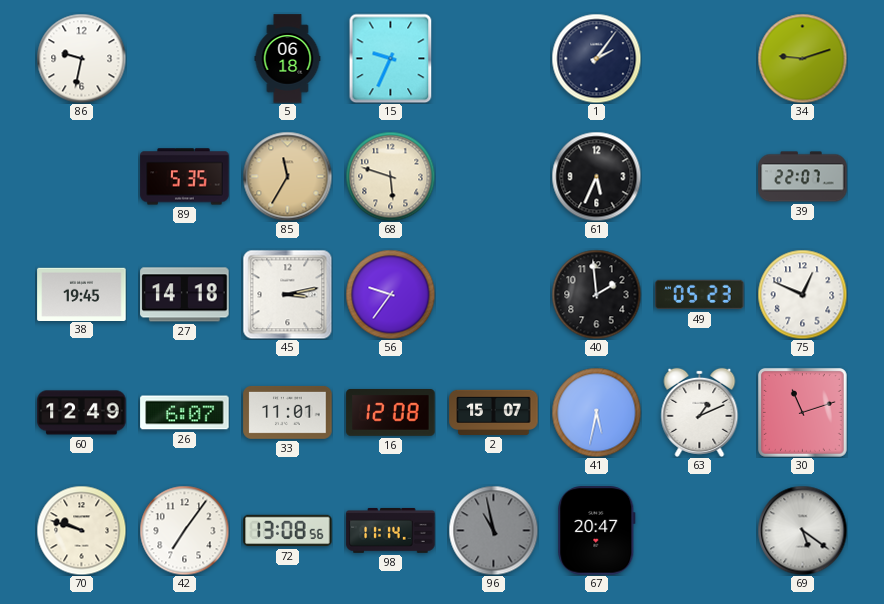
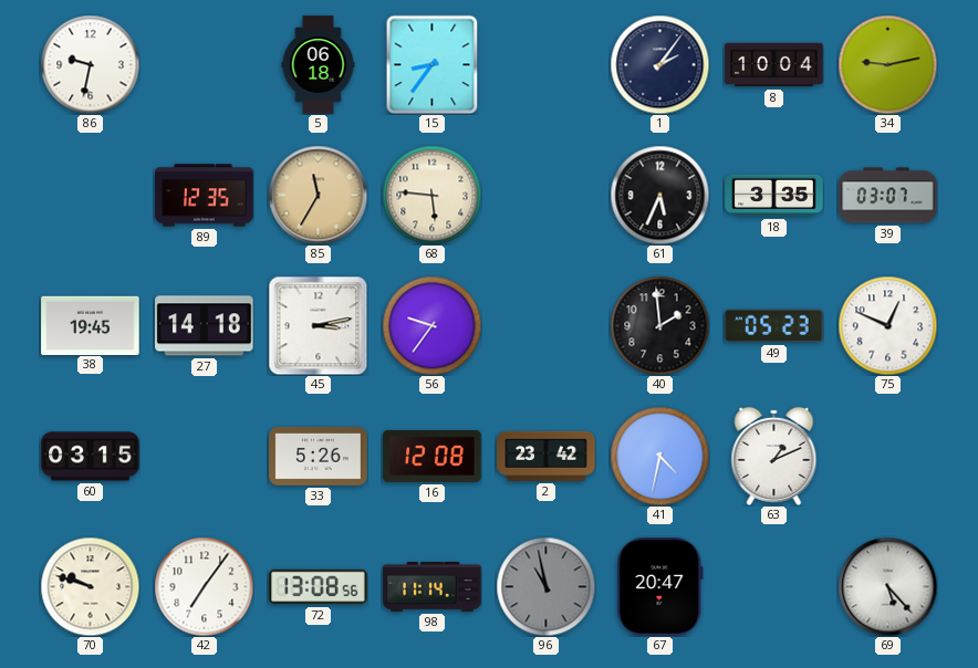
15: 9:34 -> 8:36
8: none -> 10:04
34: 9:12 -> 9:13
89: 5:35 -> 12:35
68: 5:48 -> 5:46
18: none -> 3:35
39: 22:07 -> 03:07
60: 12:49 -> 03:15
26: 6:07 -> none
33: 11:01 -> 5:26
2: 15:07 -> 23:42
41: 5:32 -> 4:32
30: 11:12 -> none
69: 5:21 -> 5:23
